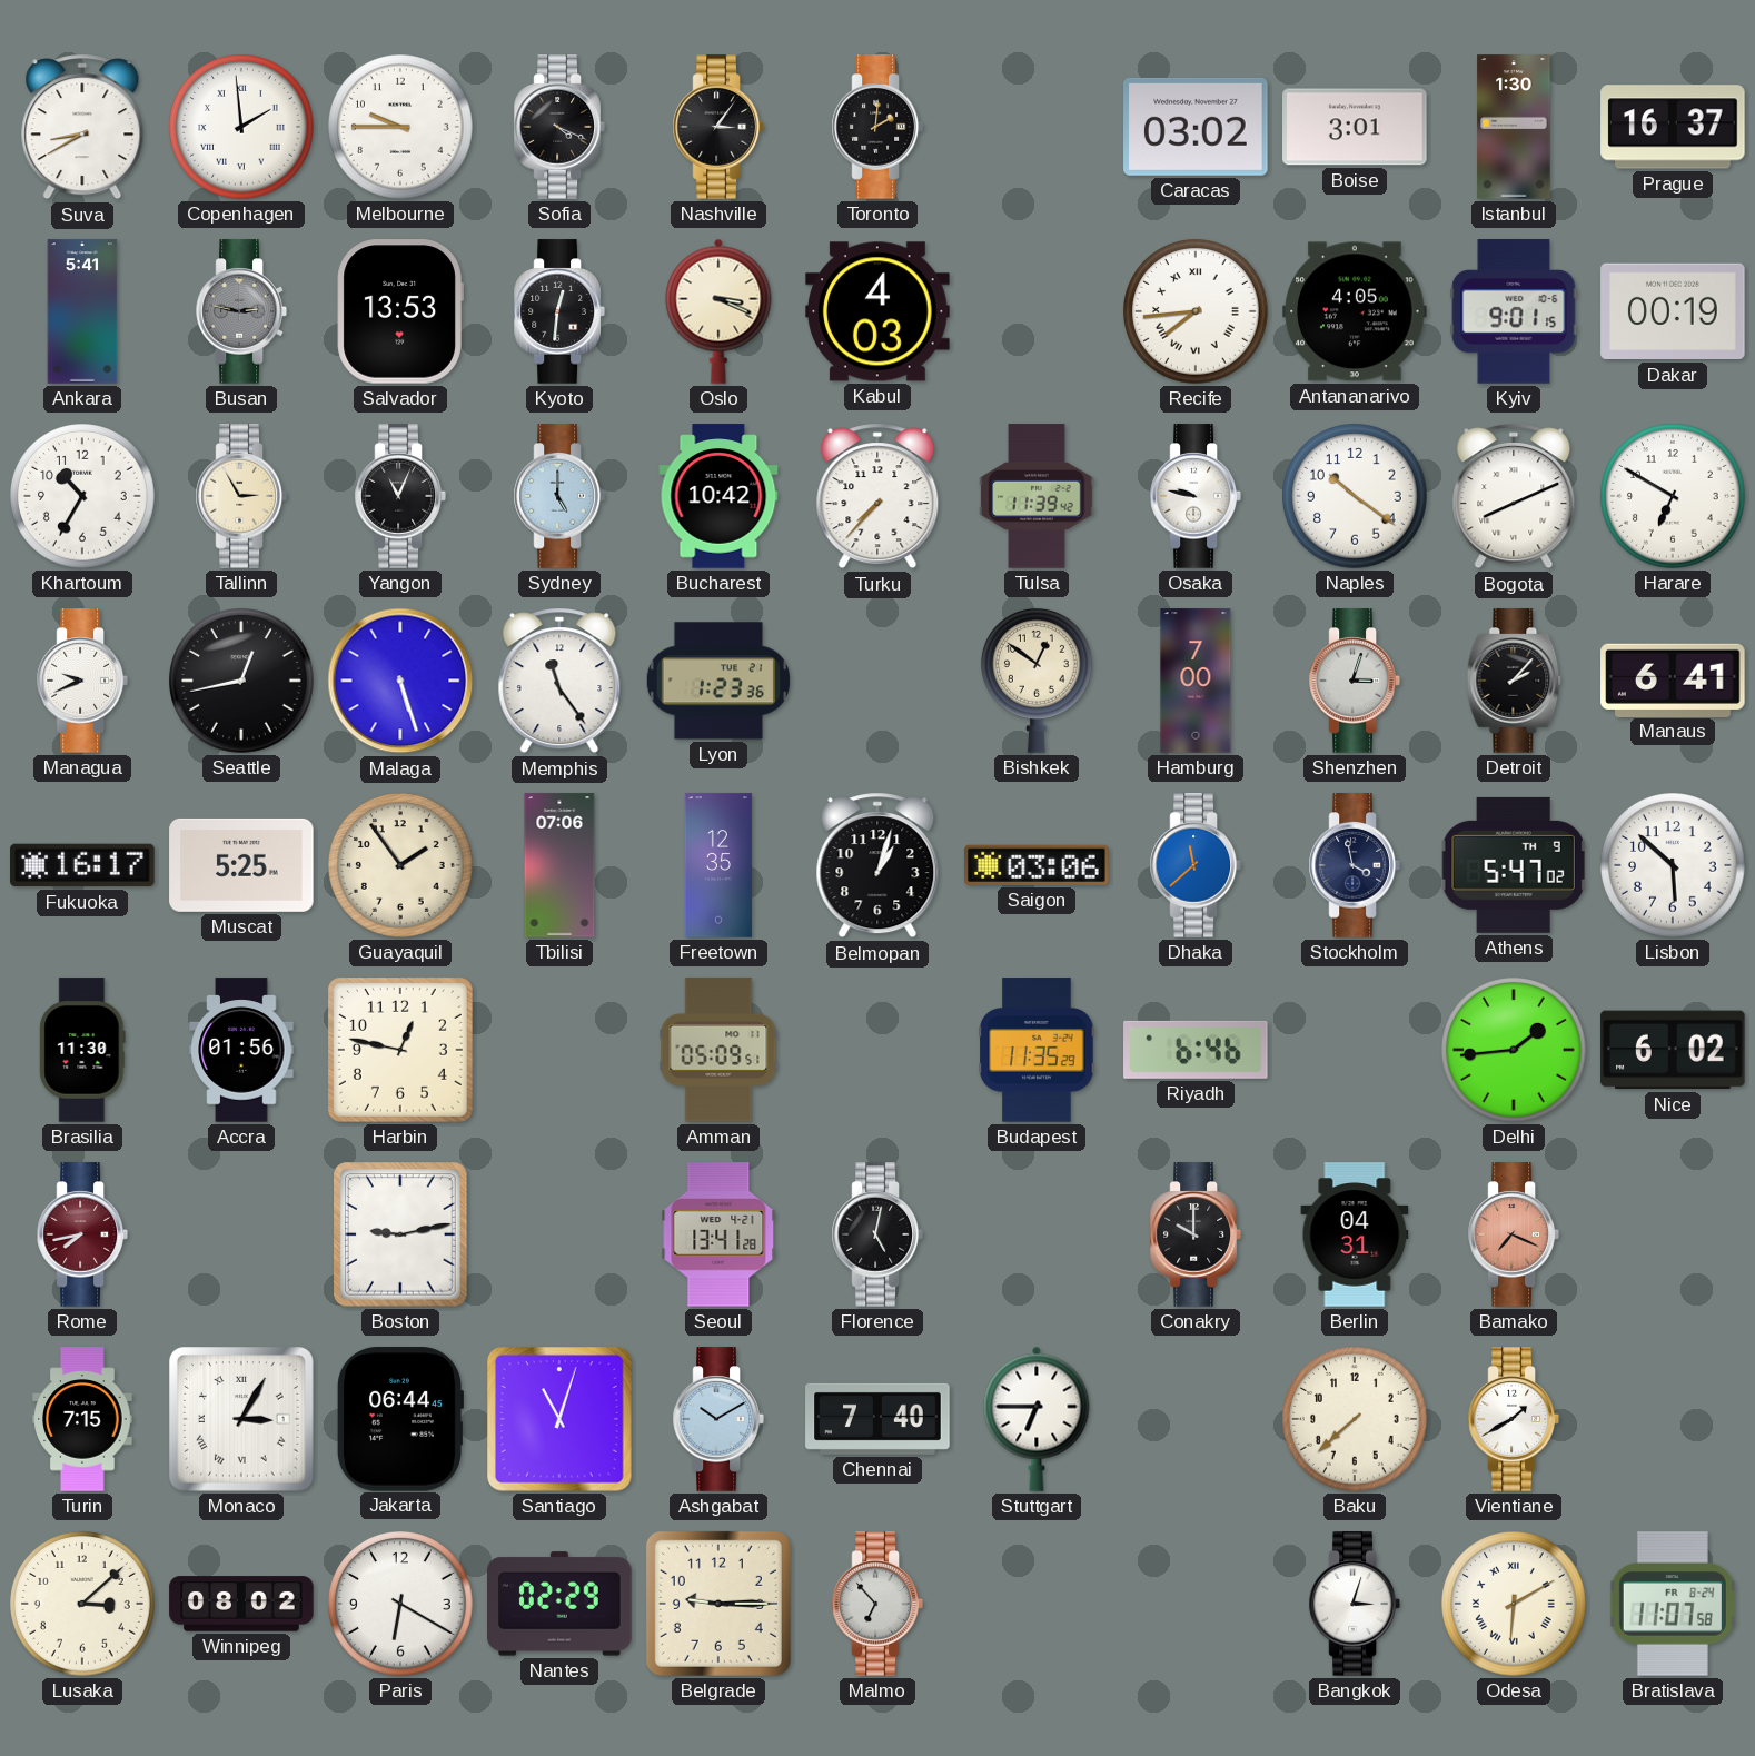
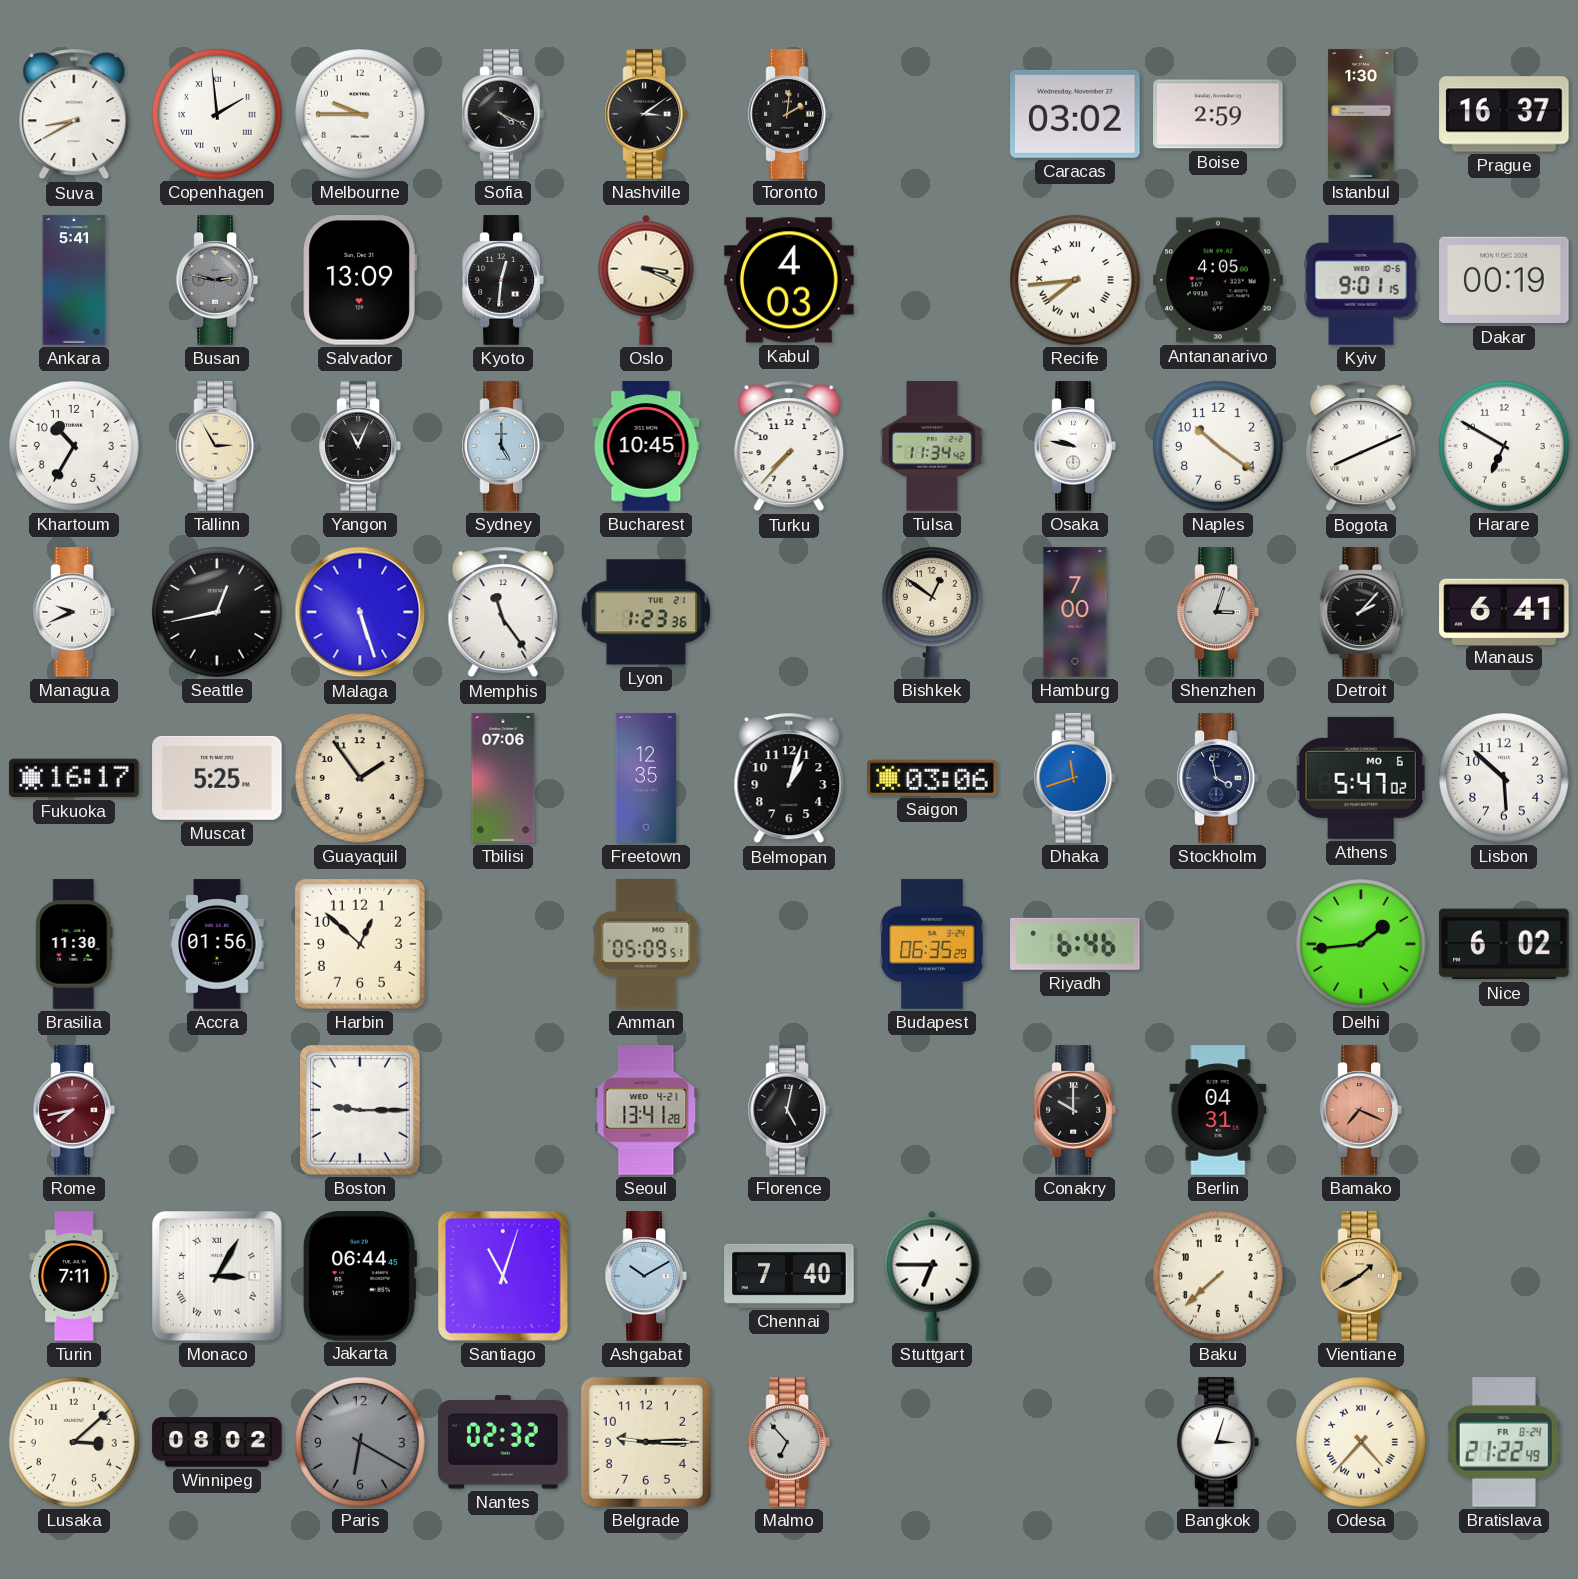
Nashville: 3:06 -> 3:09
Boise: 3:01 -> 2:59
Salvador: 13:53 -> 13:09
Bucharest: 10:42 -> 10:45
Tulsa: 11:39 -> 11:34
Dhaka: 11:38 -> 11:42
Athens date: TH 9 -> MO 6
Harbin: 12:47 -> 12:52
Budapest: 11:35 -> 06:35
Boston: 9:13 -> 9:15
Turin: 7:15 -> 7:11
Vientiane dial: white -> champagne
Paris dial: white -> grey
Nantes: 02:29 -> 02:32
Odesa: 6:10 -> 4:37
Bratislava: 11:07 -> 21:22
